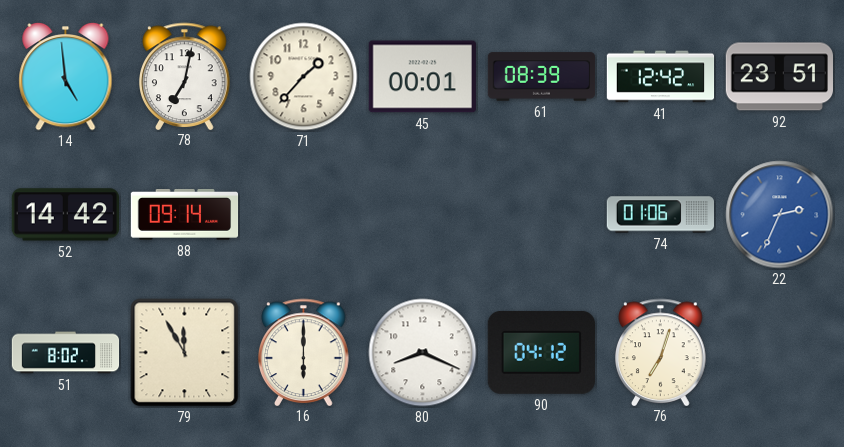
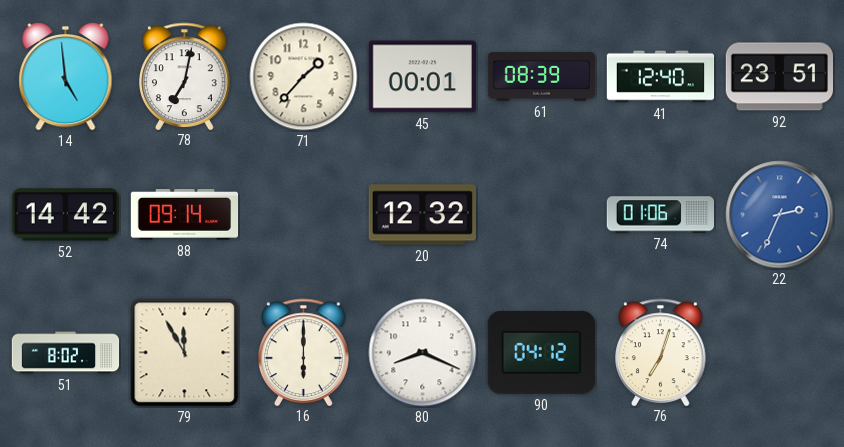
41: 12:42 -> 12:40
20: none -> 12:32
